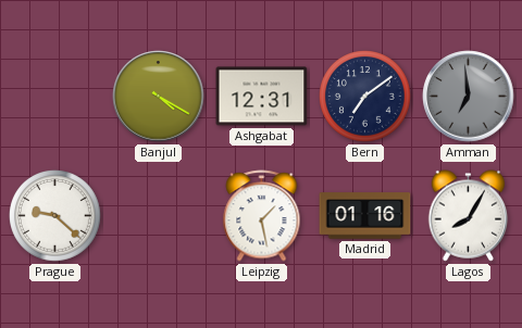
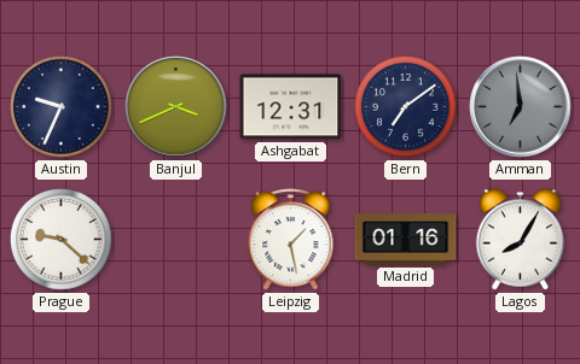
Austin: none -> 9:34
Banjul: 4:20 -> 3:41
